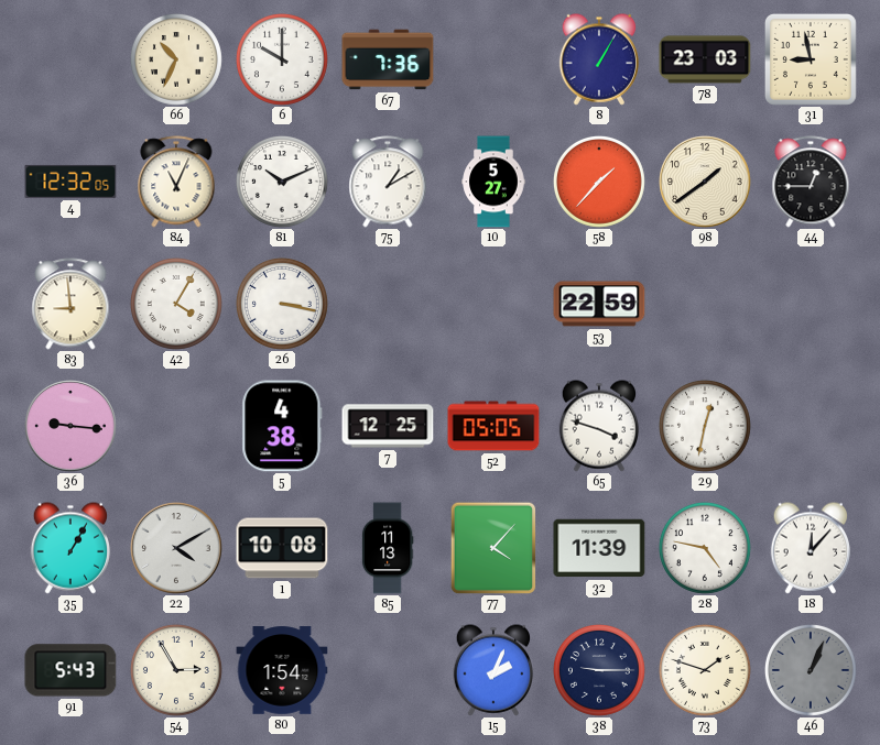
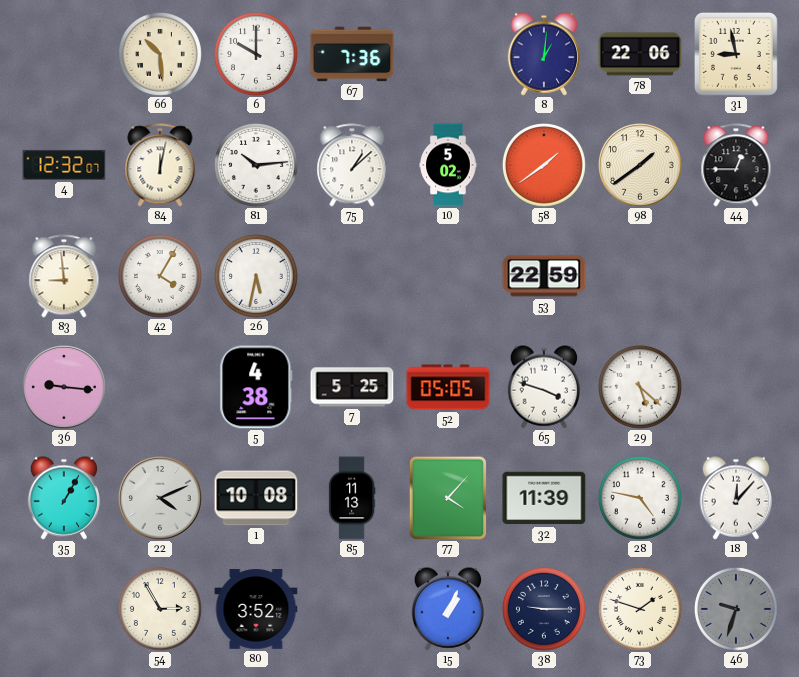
66: 10:34 -> 10:29
8: 1:05 -> 1:01
78: 23:03 -> 22:06
4: 12:32:05 -> 12:32:07
84: 11:04 -> 12:02
81: 10:11 -> 10:14
75: 1:10 -> 1:08
10: 5:27 -> 5:02
58: 1:37 -> 1:39
26: 3:17 -> 5:32
7: 12:25 -> 5:25
29: 12:32 -> 5:22
22: 4:10 -> 4:11
91: 5:43 -> none
80: 1:54 -> 3:52
15: 2:04 -> 1:04
46: 1:04 -> 9:33
